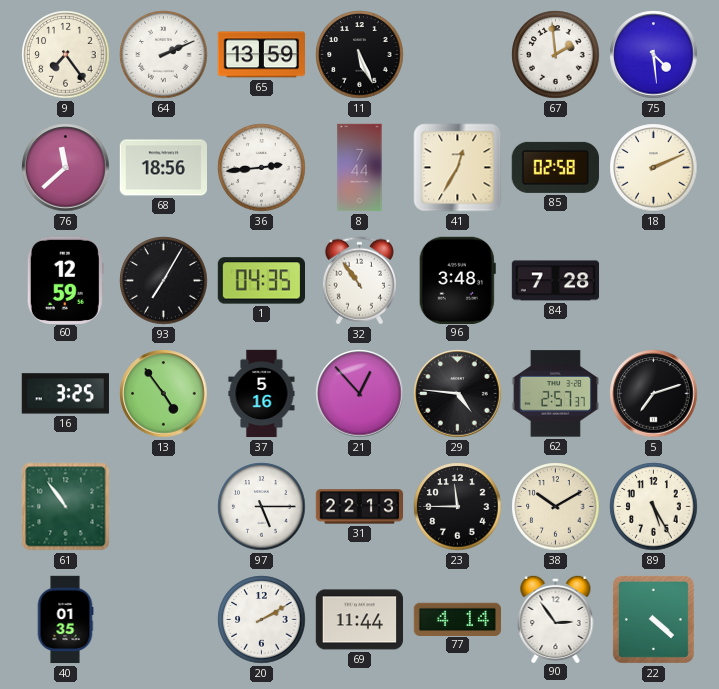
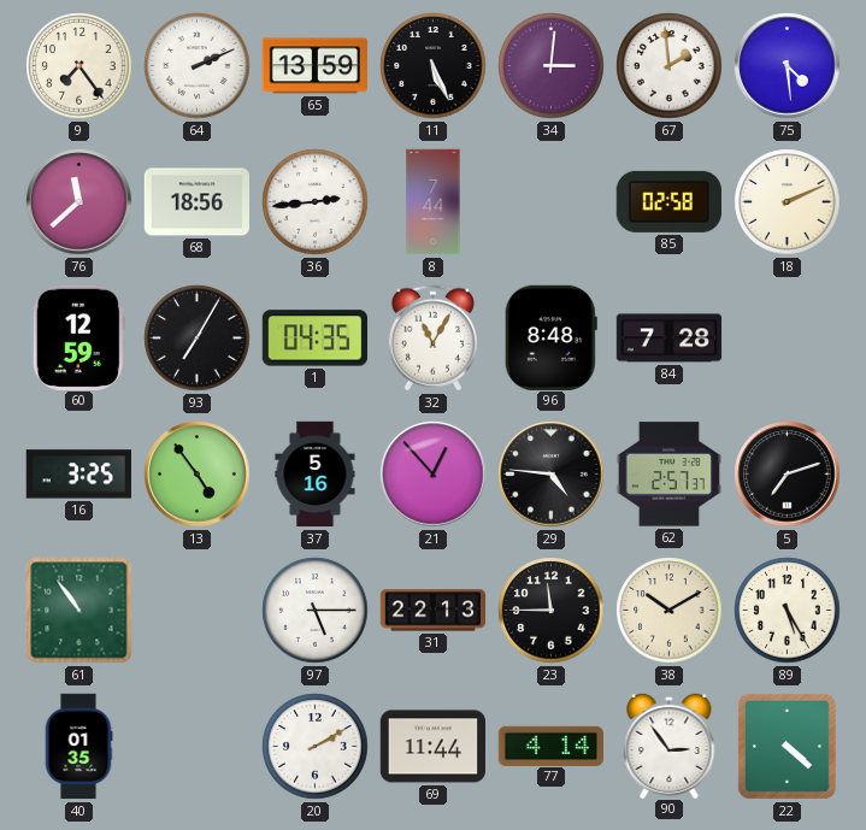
34: none -> 3:01
41: 12:35 -> none
32: 10:54 -> 11:05
96: 3:48 -> 8:48
